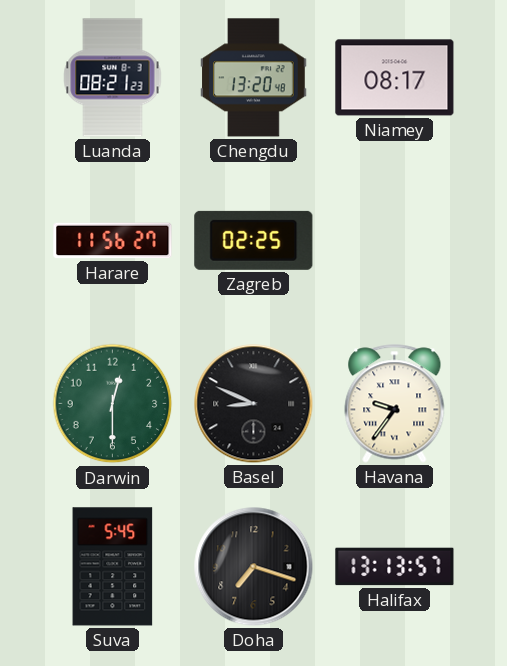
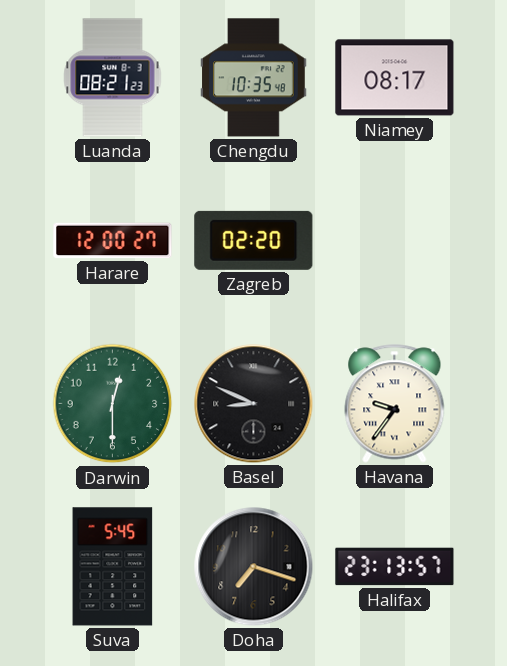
Chengdu: 13:20 -> 10:35
Harare: 11:56 -> 12:00
Zagreb: 02:25 -> 02:20
Halifax: 13:13 -> 23:13
